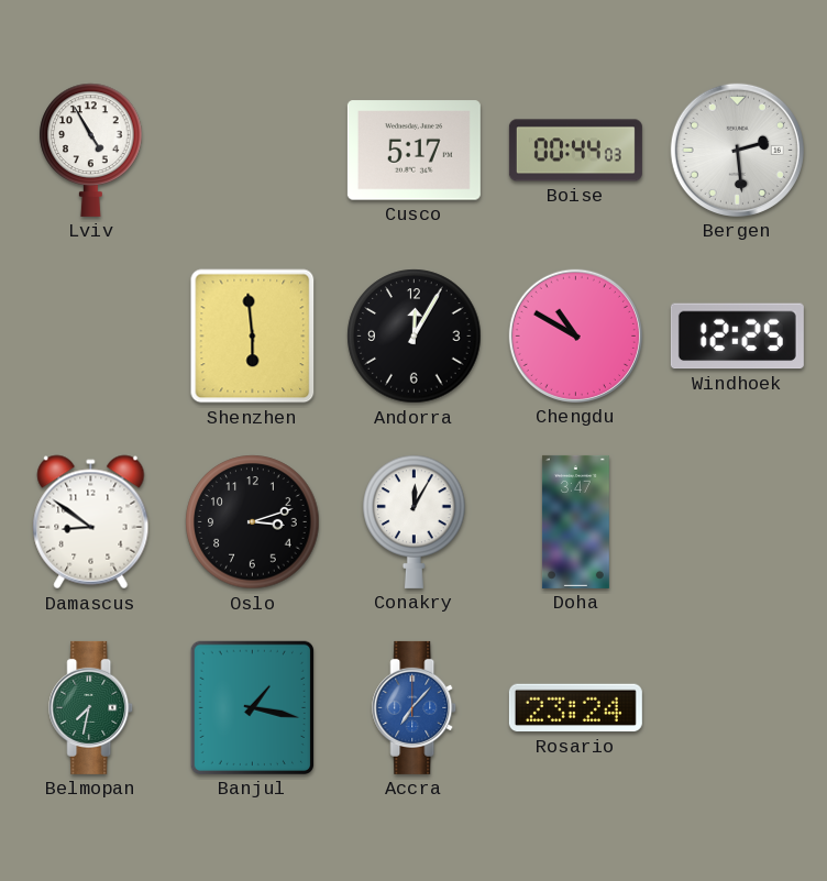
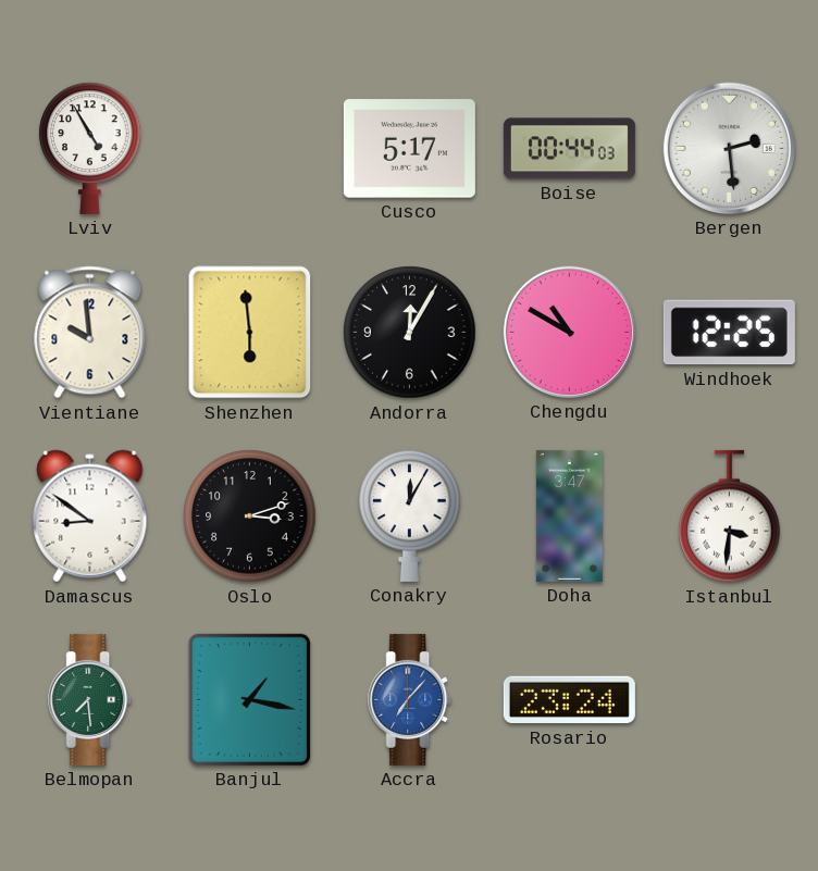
Vientiane: none -> 9:59
Istanbul: none -> 3:31
Belmopan: 7:32 -> 7:29
